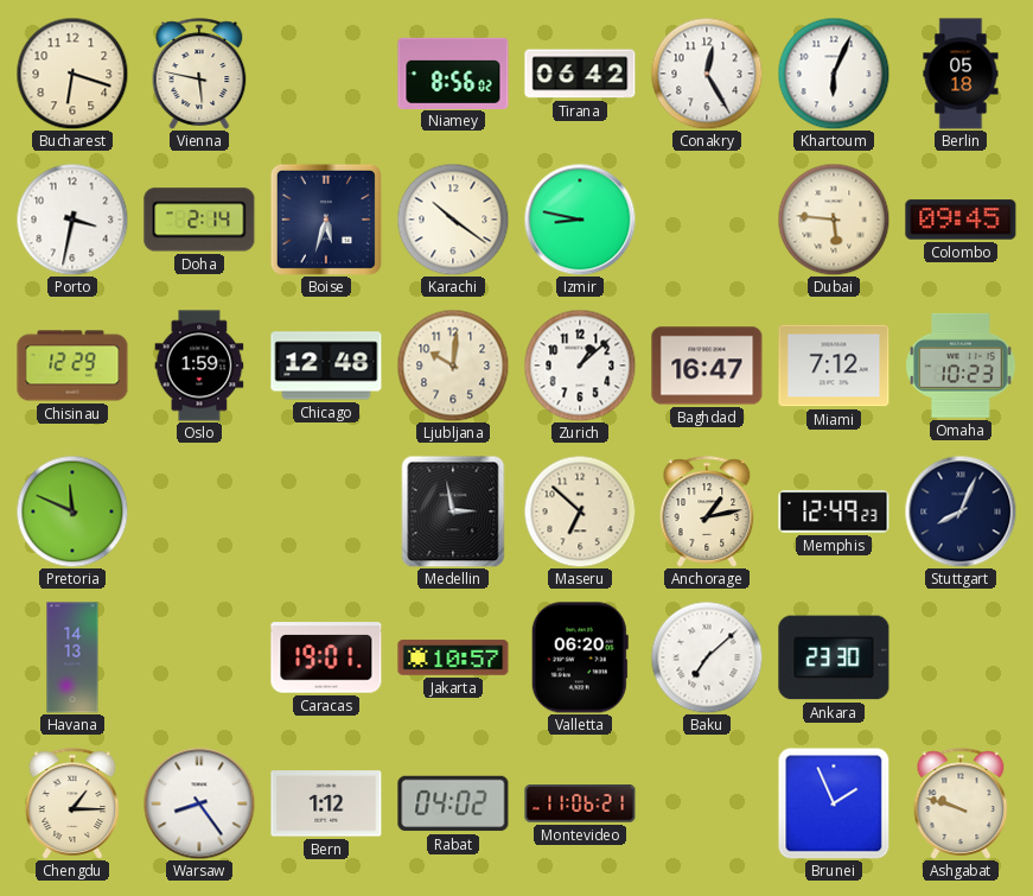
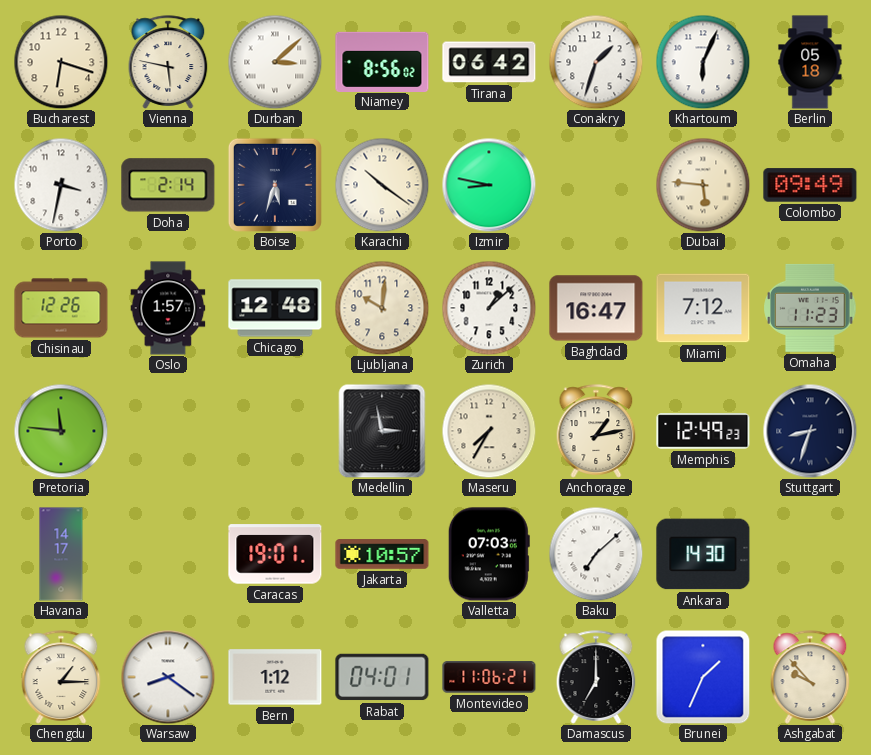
Durban: none -> 3:08
Conakry: 12:25 -> 1:33
Colombo: 09:45 -> 09:49
Chisinau: 12:29 -> 12:26
Oslo: 1:59 -> 1:57
Omaha: 10:23 -> 11:23
Pretoria: 11:49 -> 11:46
Maseru: 6:52 -> 7:35
Stuttgart: 8:04 -> 8:33
Havana: 14:13 -> 14:17
Valletta: 06:20 -> 07:03
Ankara: 23:30 -> 14:30
Warsaw: 8:24 -> 8:21
Rabat: 04:02 -> 04:01
Damascus: none -> 7:00
Brunei: 1:56 -> 1:34
Ashgabat: 9:48 -> 9:53
